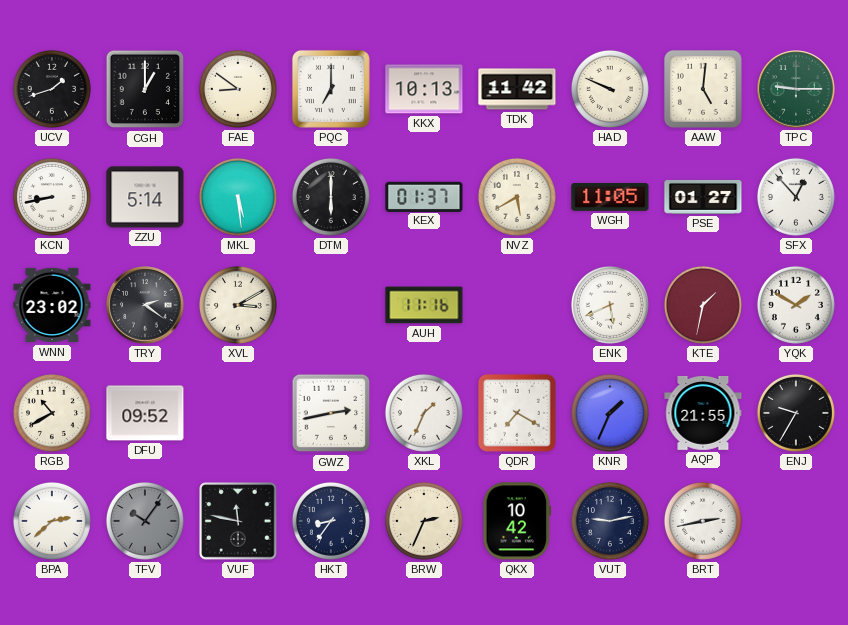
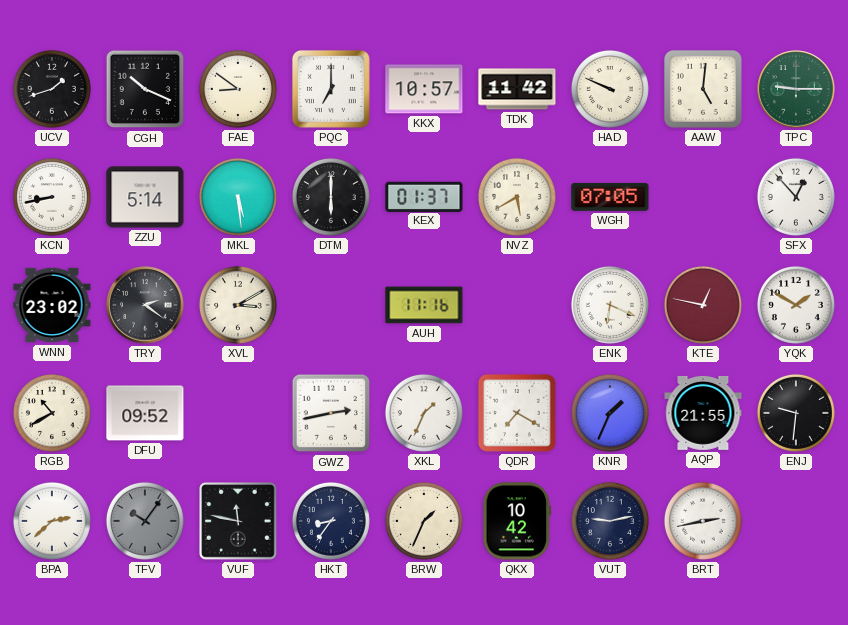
CGH: 1:00 -> 10:19
KKX: 10:13 -> 10:57
WGH: 11:05 -> 07:05
PSE: 01:27 -> none
ENK: 5:41 -> 6:19
KTE: 1:32 -> 12:47
ENJ: 9:35 -> 9:31
BRW: 2:34 -> 1:34
